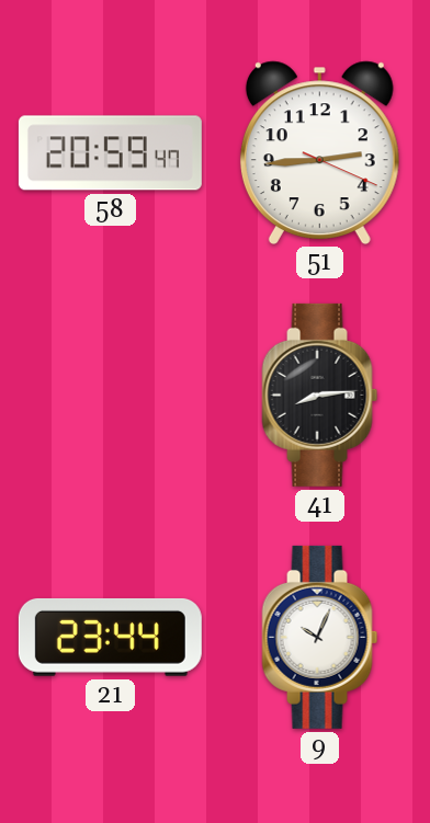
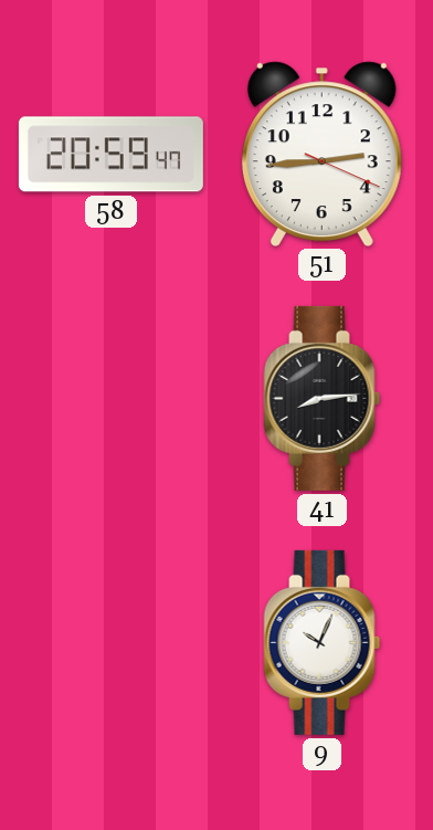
21: 23:44 -> none
